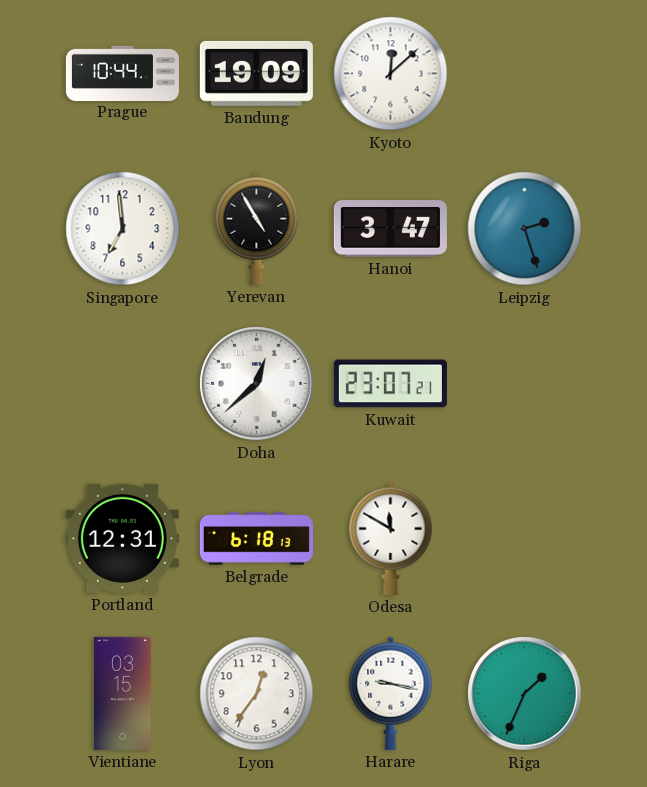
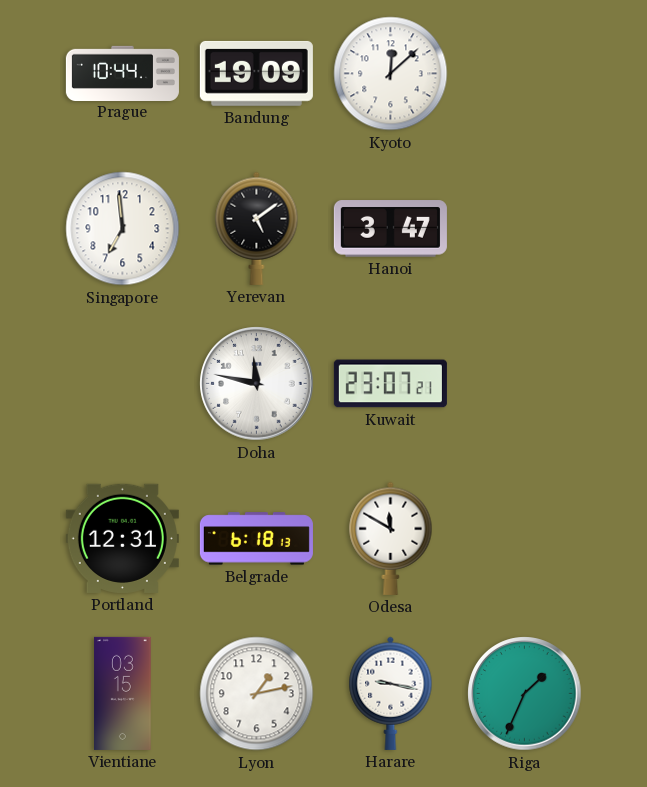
Yerevan: 4:55 -> 5:09
Leipzig: 2:27 -> none
Doha: 12:38 -> 11:47
Lyon: 12:36 -> 1:13
